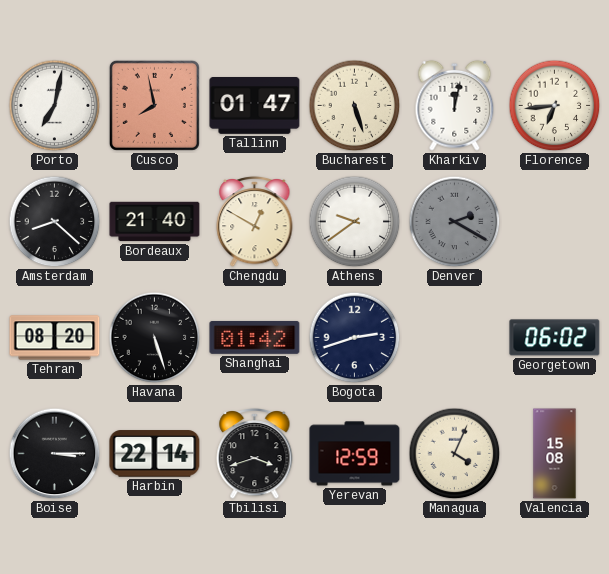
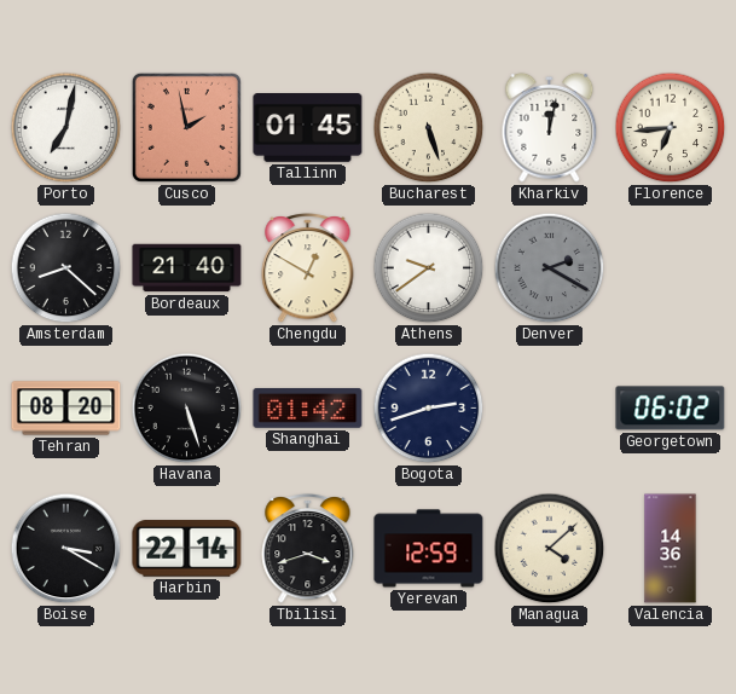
Cusco: 7:58 -> 1:58
Tallinn: 01:47 -> 01:45
Boise: 3:15 -> 3:20
Managua: 4:04 -> 4:08
Valencia: 15:08 -> 14:36
